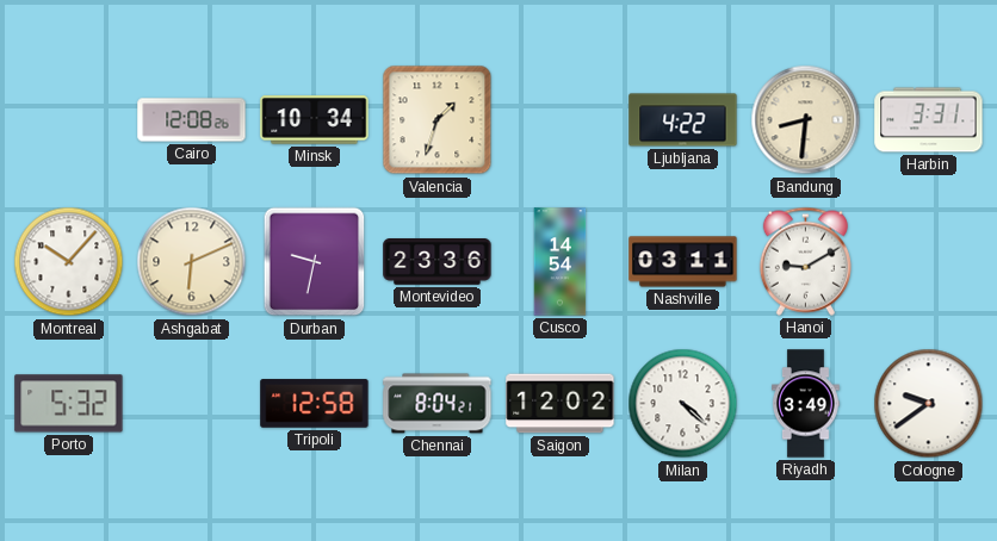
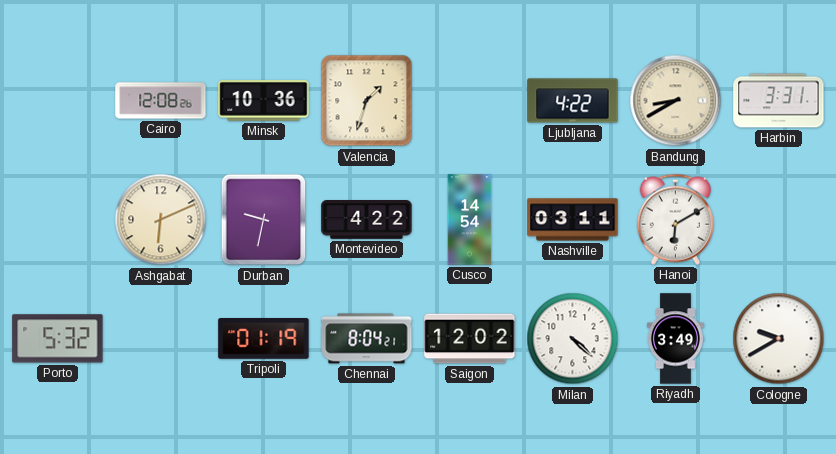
Minsk: 10:34 -> 10:36
Bandung: 8:31 -> 8:40
Montreal: 10:07 -> none
Montevideo: 23:36 -> 4:22
Hanoi: 9:10 -> 6:10
Tripoli: 12:58 -> 01:19
Cologne: 9:39 -> 9:40
